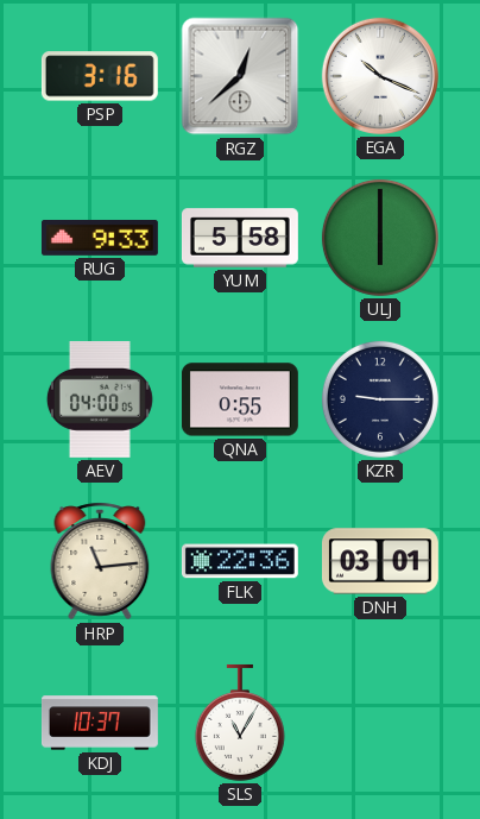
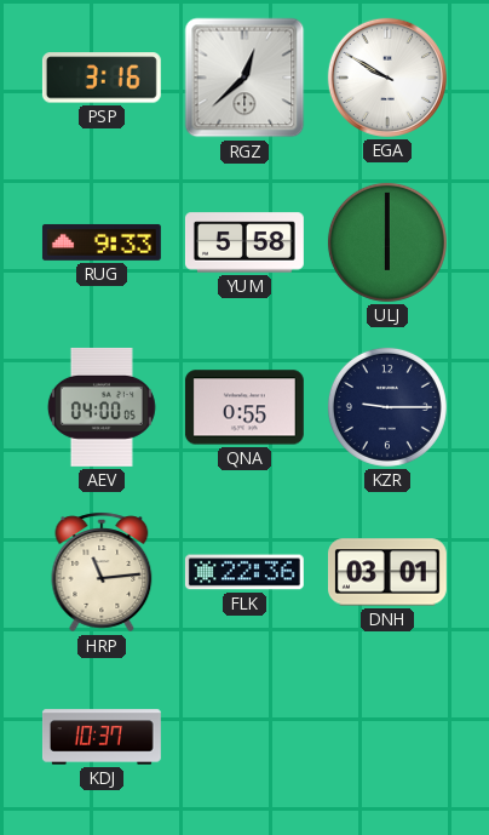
EGA: 10:19 -> 9:50
SLS: 11:05 -> none
